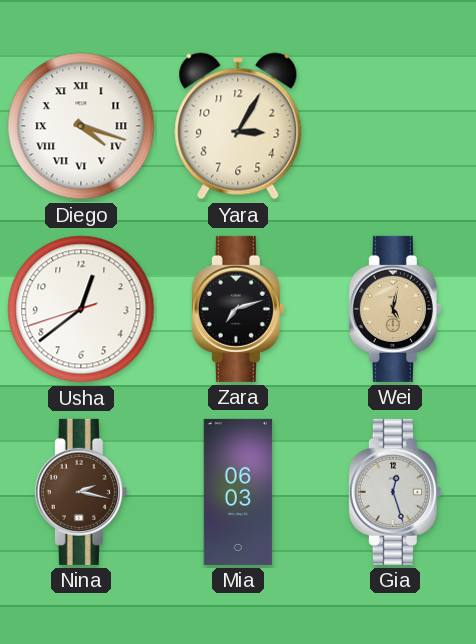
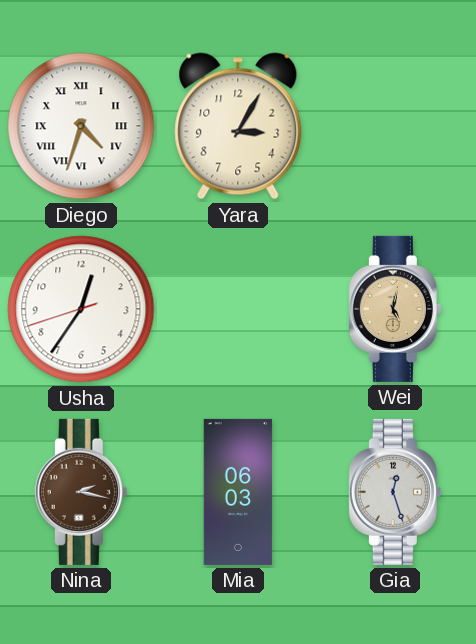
Diego: 4:18 -> 4:33
Usha: 12:38 -> 12:35
Zara: 7:12 -> none
